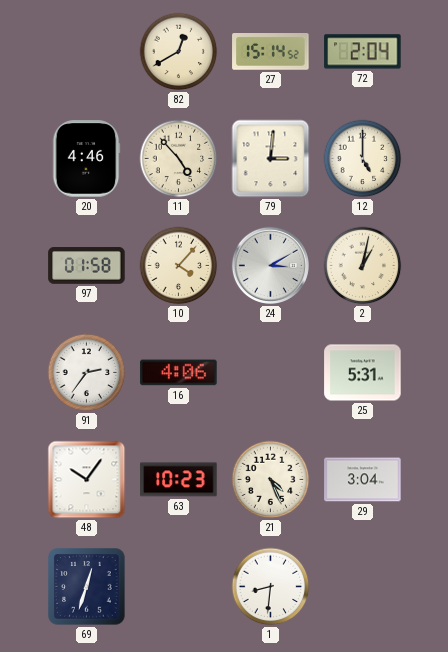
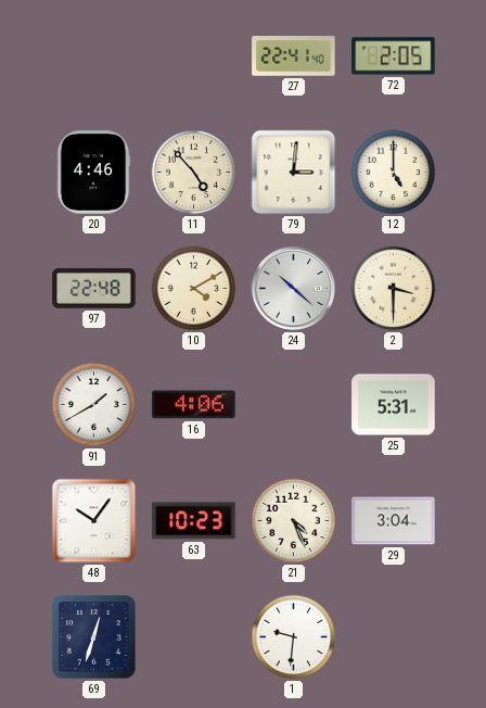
82: 12:40 -> none
27: 15:14 -> 22:41
72: 2:04 -> 2:05
97: 01:58 -> 22:48
10: 4:07 -> 4:10
24: 3:10 -> 10:22
2: 1:02 -> 3:30
91: 2:36 -> 1:40
1: 8:31 -> 9:31
